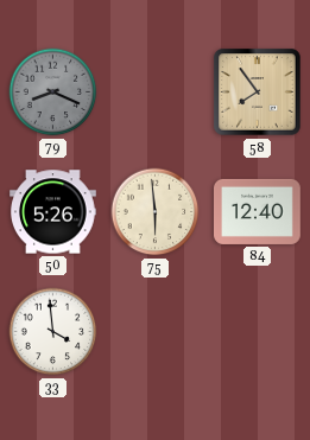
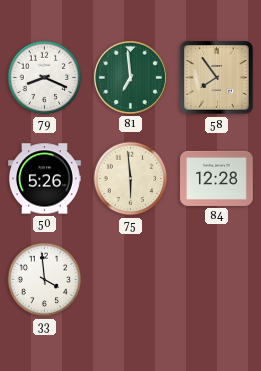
79 dial: grey -> white
81: none -> 6:59
84: 12:40 -> 12:28
